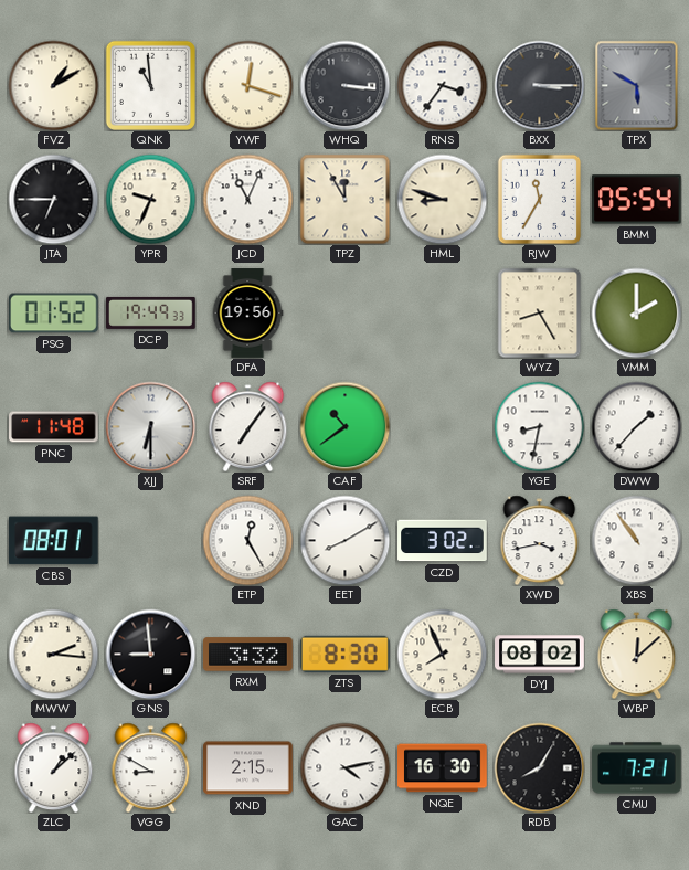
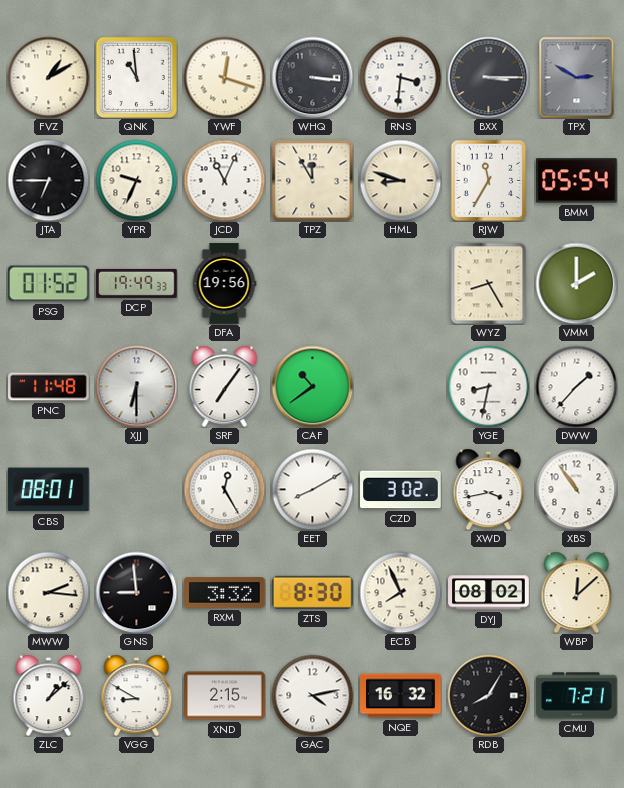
RNS: 3:36 -> 3:31
TPX: 5:50 -> 2:50
NQE: 16:30 -> 16:32
